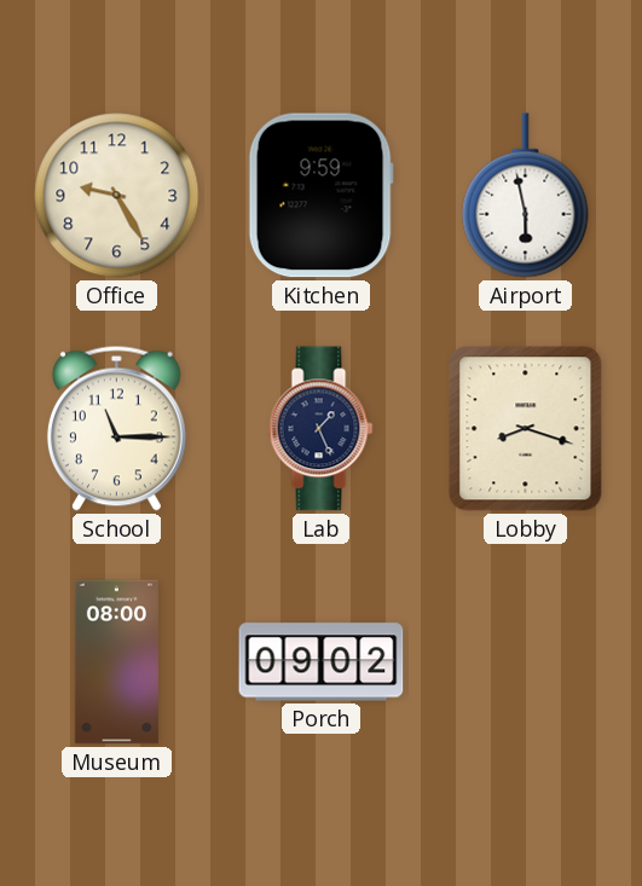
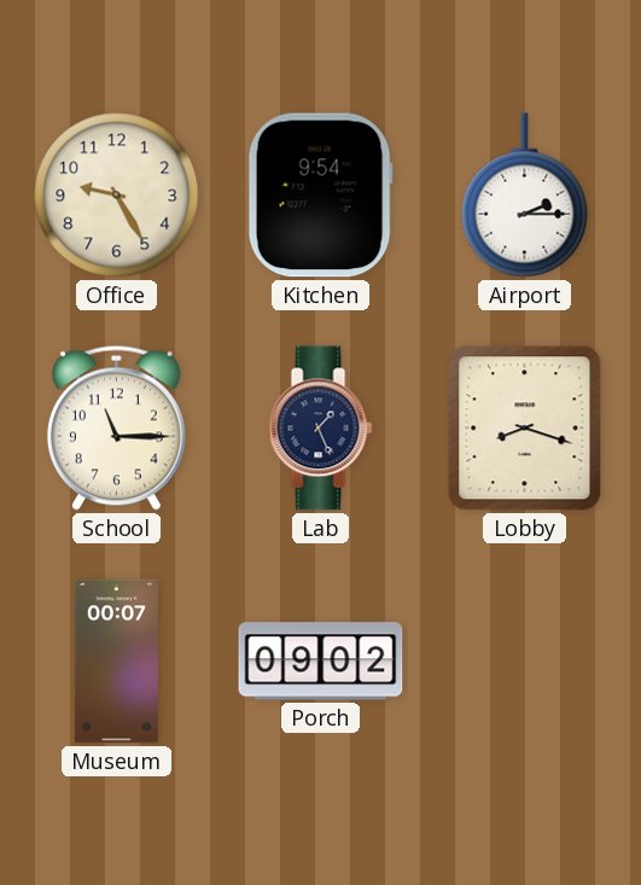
Kitchen: 9:59 -> 9:54
Airport: 5:58 -> 2:15
Museum: 08:00 -> 00:07
